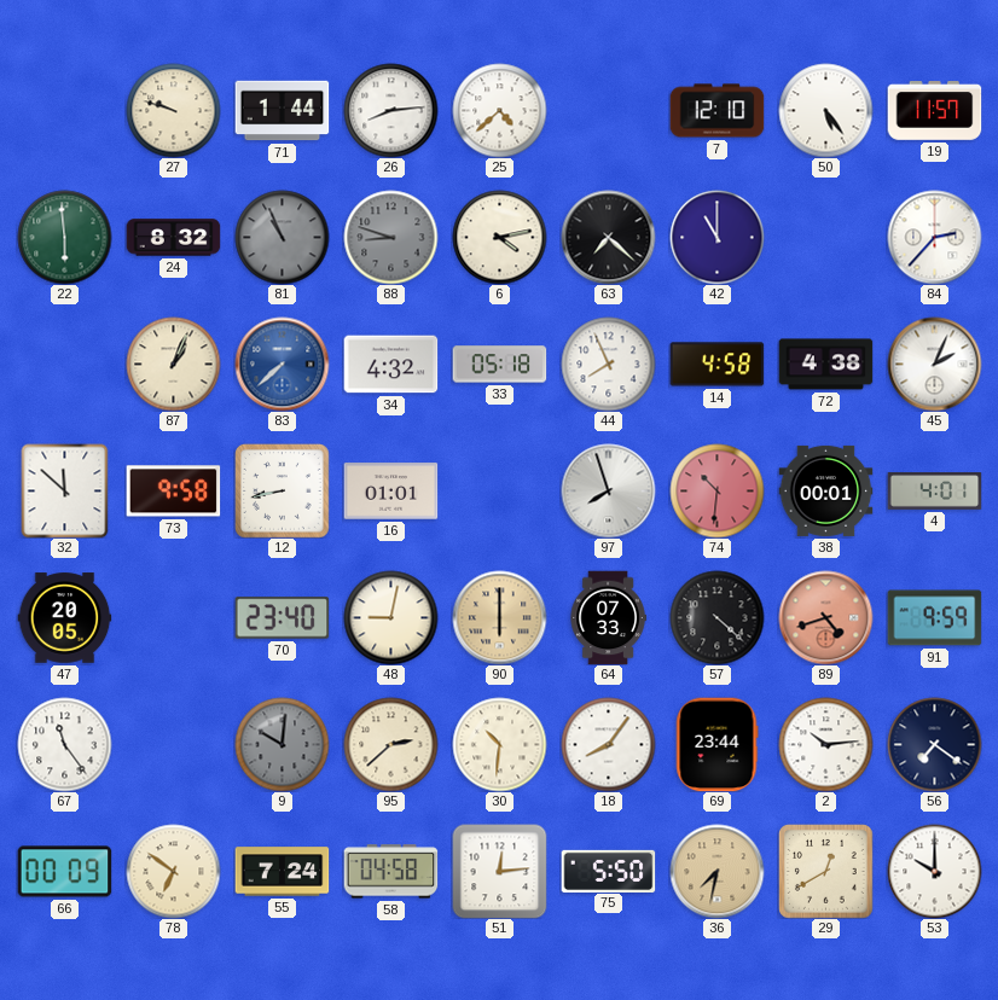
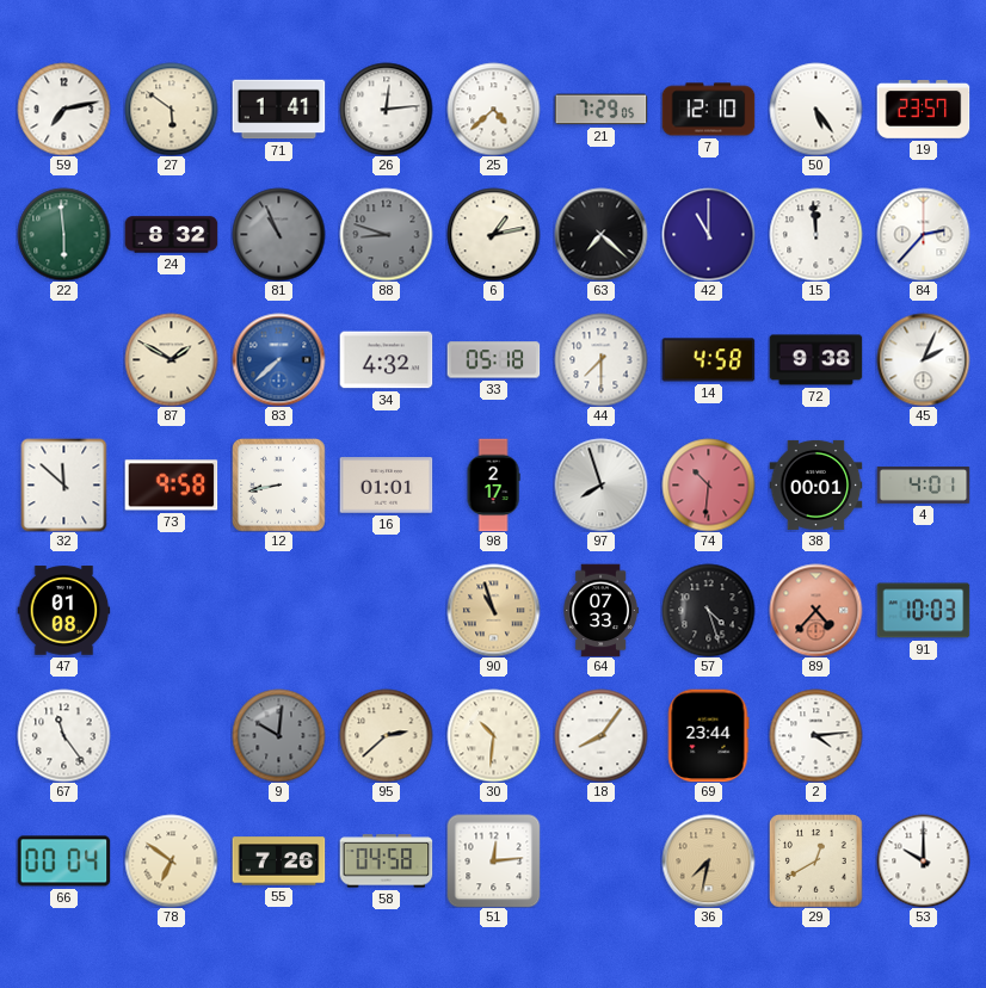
59: none -> 7:13
27: 9:48 -> 5:51
71: 1:44 -> 1:41
26: 8:14 -> 12:14
21: none -> 7:29
19: 11:57 -> 23:57
6: 4:13 -> 1:13
15: none -> 11:59
87: 1:04 -> 1:50
44: 7:56 -> 7:30
72: 4:38 -> 9:38
98: none -> 2:17
47: 20:05 -> 01:08
70: 23:40 -> none
48: 9:02 -> none
90: 6:00 -> 10:57
57: 4:22 -> 4:27
89: 4:42 -> 4:37
91: 9:59 -> 10:03
2: 10:14 -> 4:14
56: 7:21 -> none
66: 00:09 -> 00:04
55: 7:24 -> 7:26
75: 5:50 -> none
